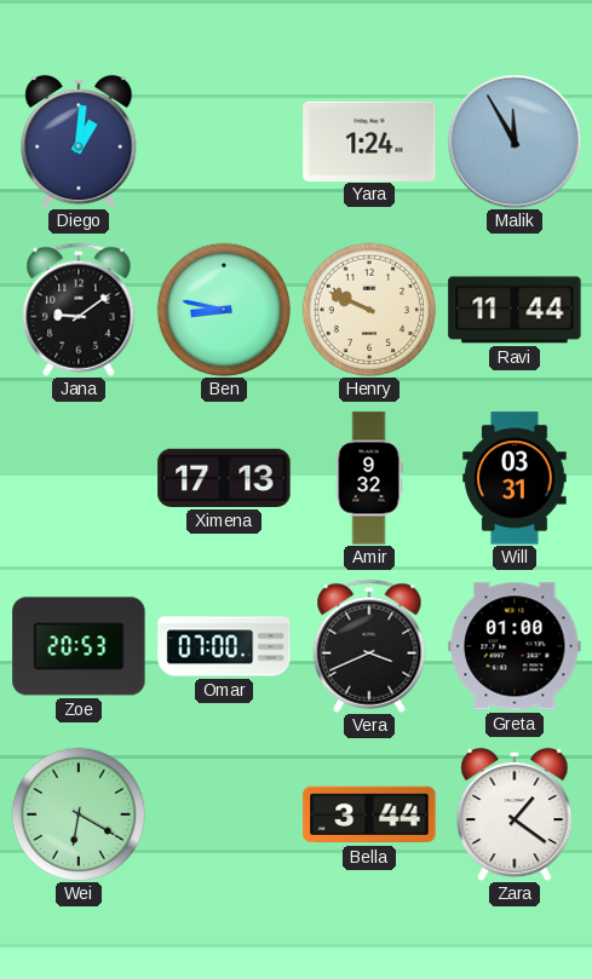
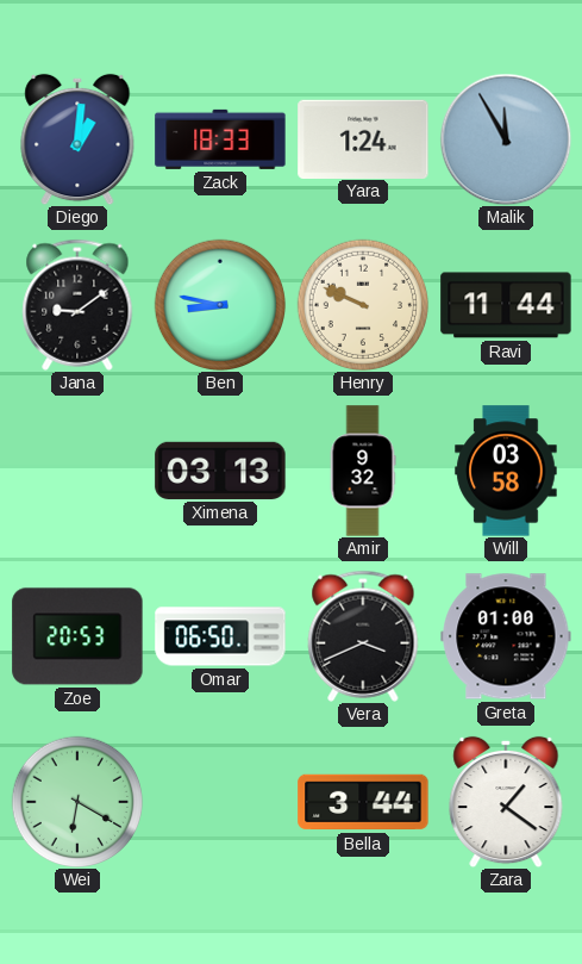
Zack: none -> 18:33
Ximena: 17:13 -> 03:13
Will: 03:31 -> 03:58
Omar: 07:00 -> 06:50
